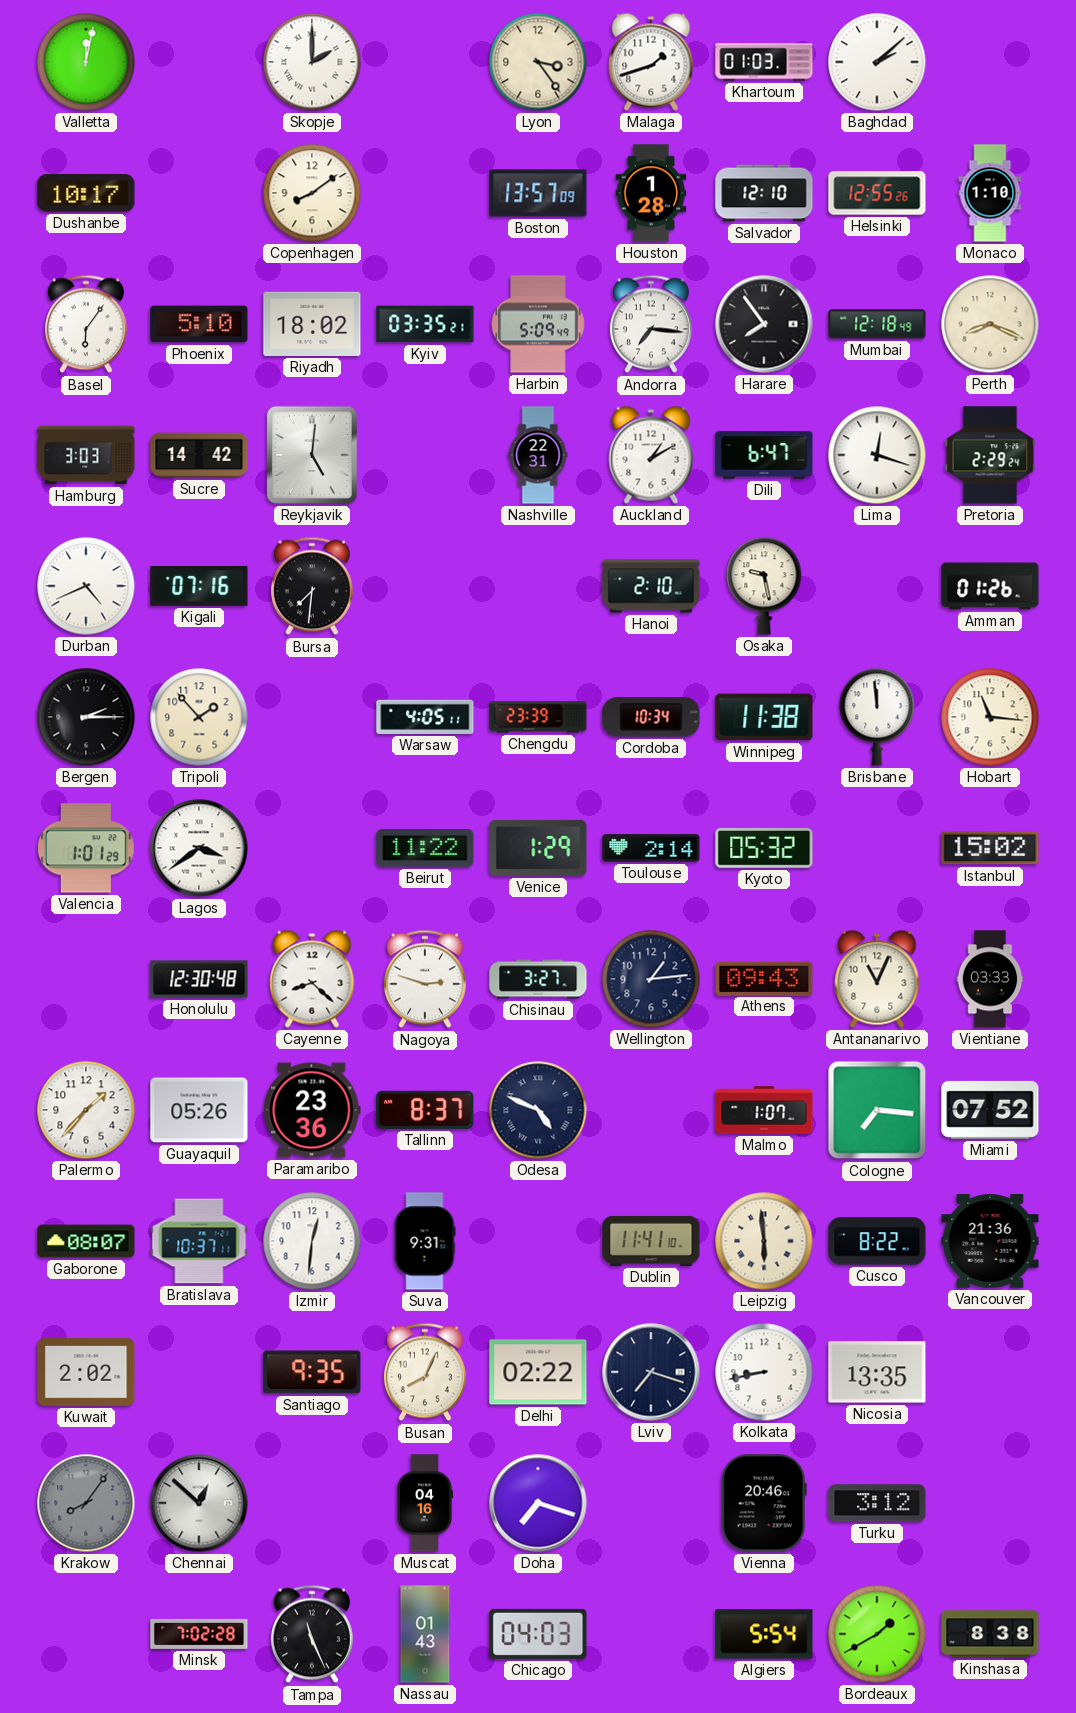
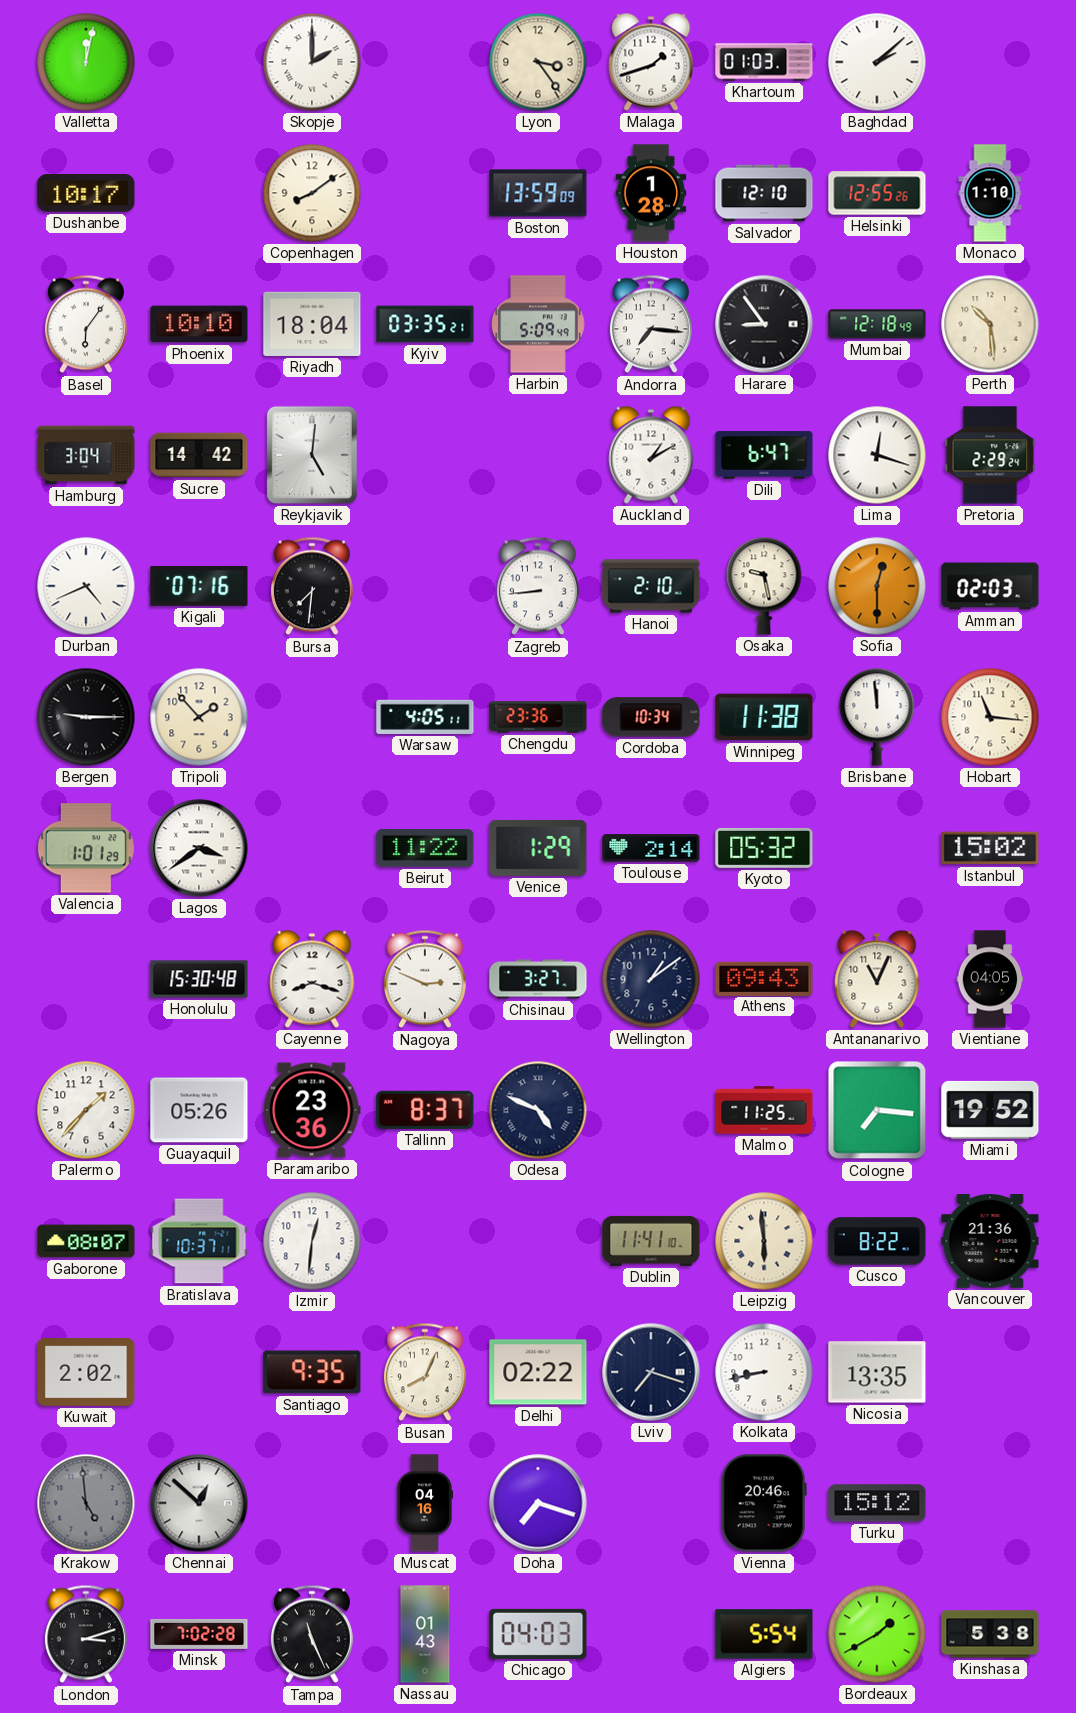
Boston: 13:57 -> 13:59
Phoenix: 5:10 -> 10:10
Riyadh: 18:02 -> 18:04
Harare: 7:54 -> 8:54
Perth: 8:19 -> 10:29
Hamburg: 3:03 -> 3:04
Nashville: 22:31 -> none
Zagreb: none -> 8:44
Sofia: none -> 12:30
Amman: 01:26 -> 02:03
Bergen: 2:15 -> 9:15
Chengdu: 23:39 -> 23:36
Honolulu: 12:30 -> 15:30
Cayenne: 8:22 -> 8:18
Nagoya: 2:48 -> 2:49
Wellington: 1:14 -> 1:09
Vientiane: 03:33 -> 04:05
Malmo: 1:07 -> 11:25
Miami: 07:52 -> 19:52
Suva: 9:31 -> none
Krakow: 8:06 -> 4:59
Turku: 3:12 -> 15:12
London: none -> 3:12
Kinshasa: 8:38 -> 5:38
